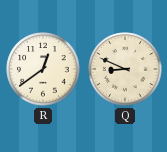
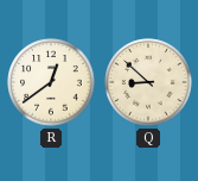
Q: 8:49 -> 8:52
